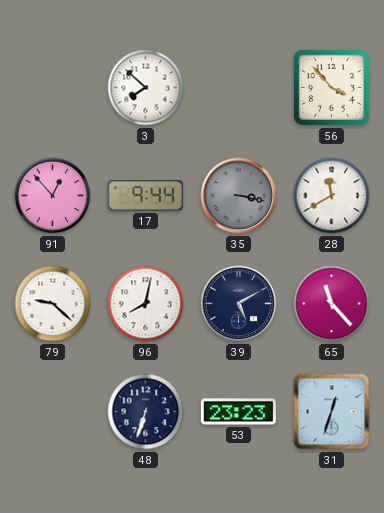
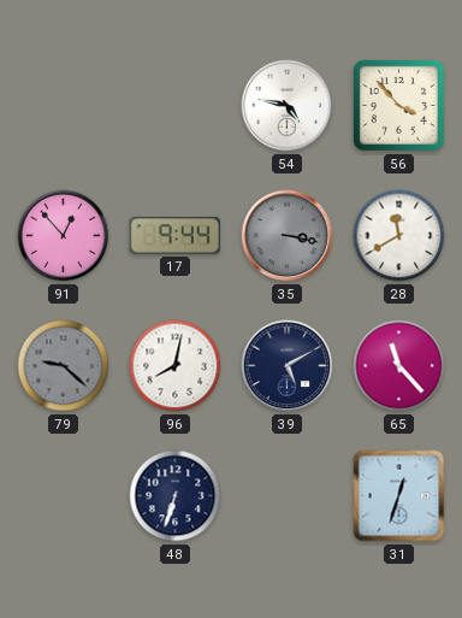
3: 7:52 -> none
54: none -> 4:47
79 dial: white -> grey
53: 23:23 -> none
